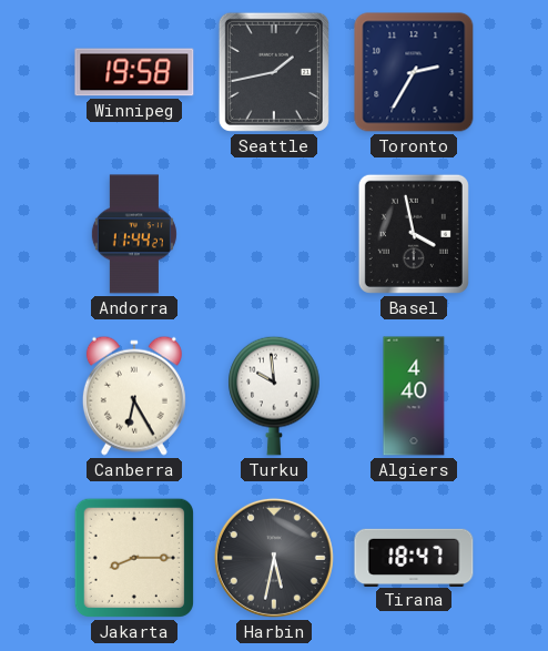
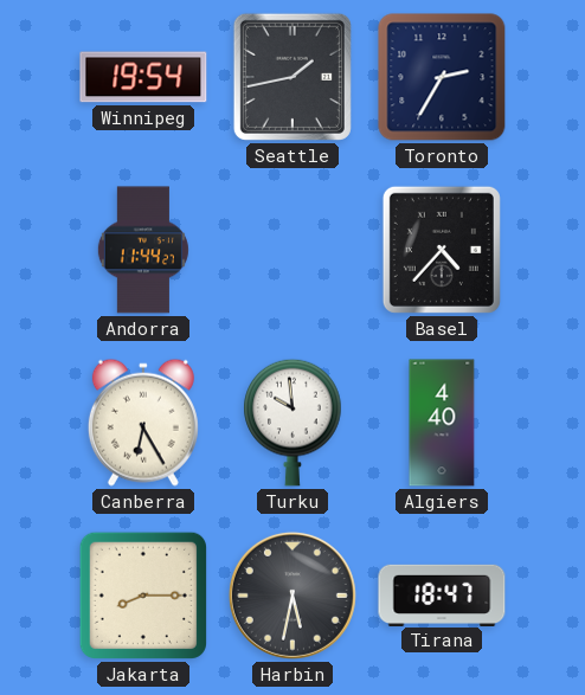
Winnipeg: 19:58 -> 19:54
Basel: 3:58 -> 4:37
